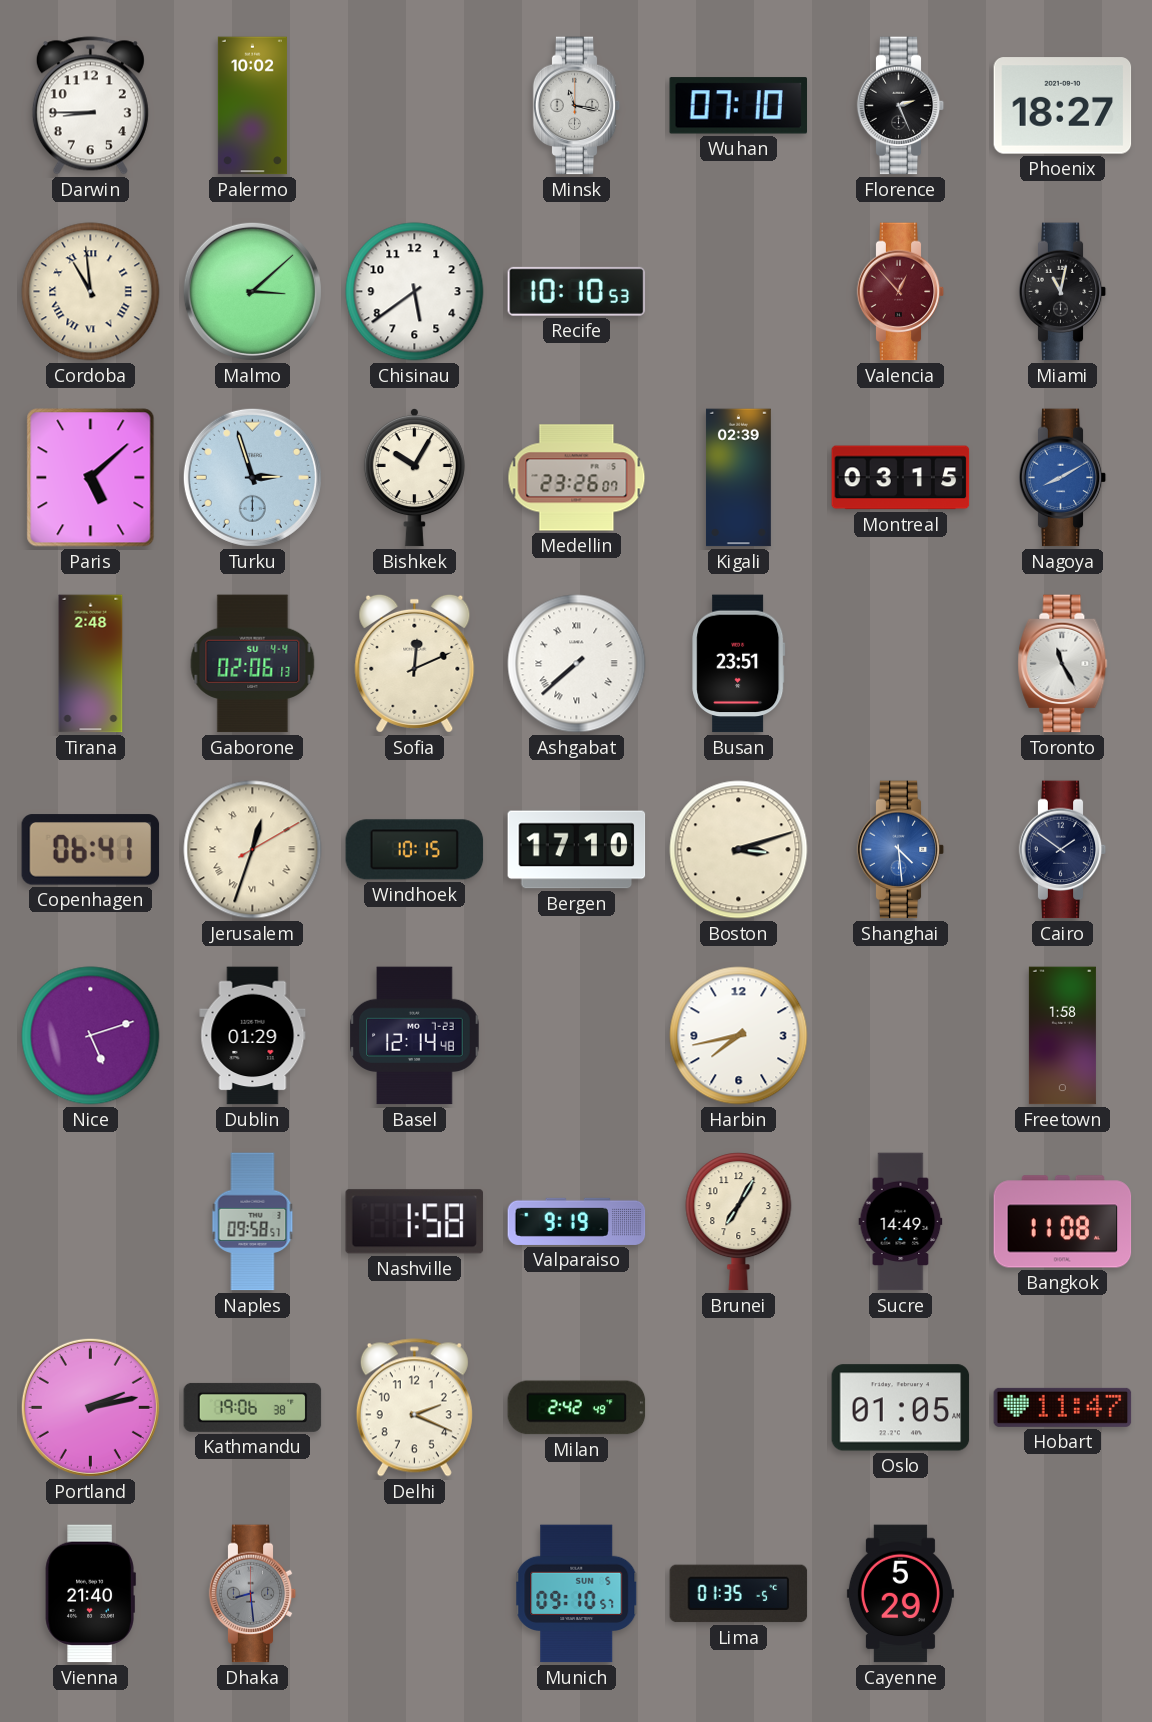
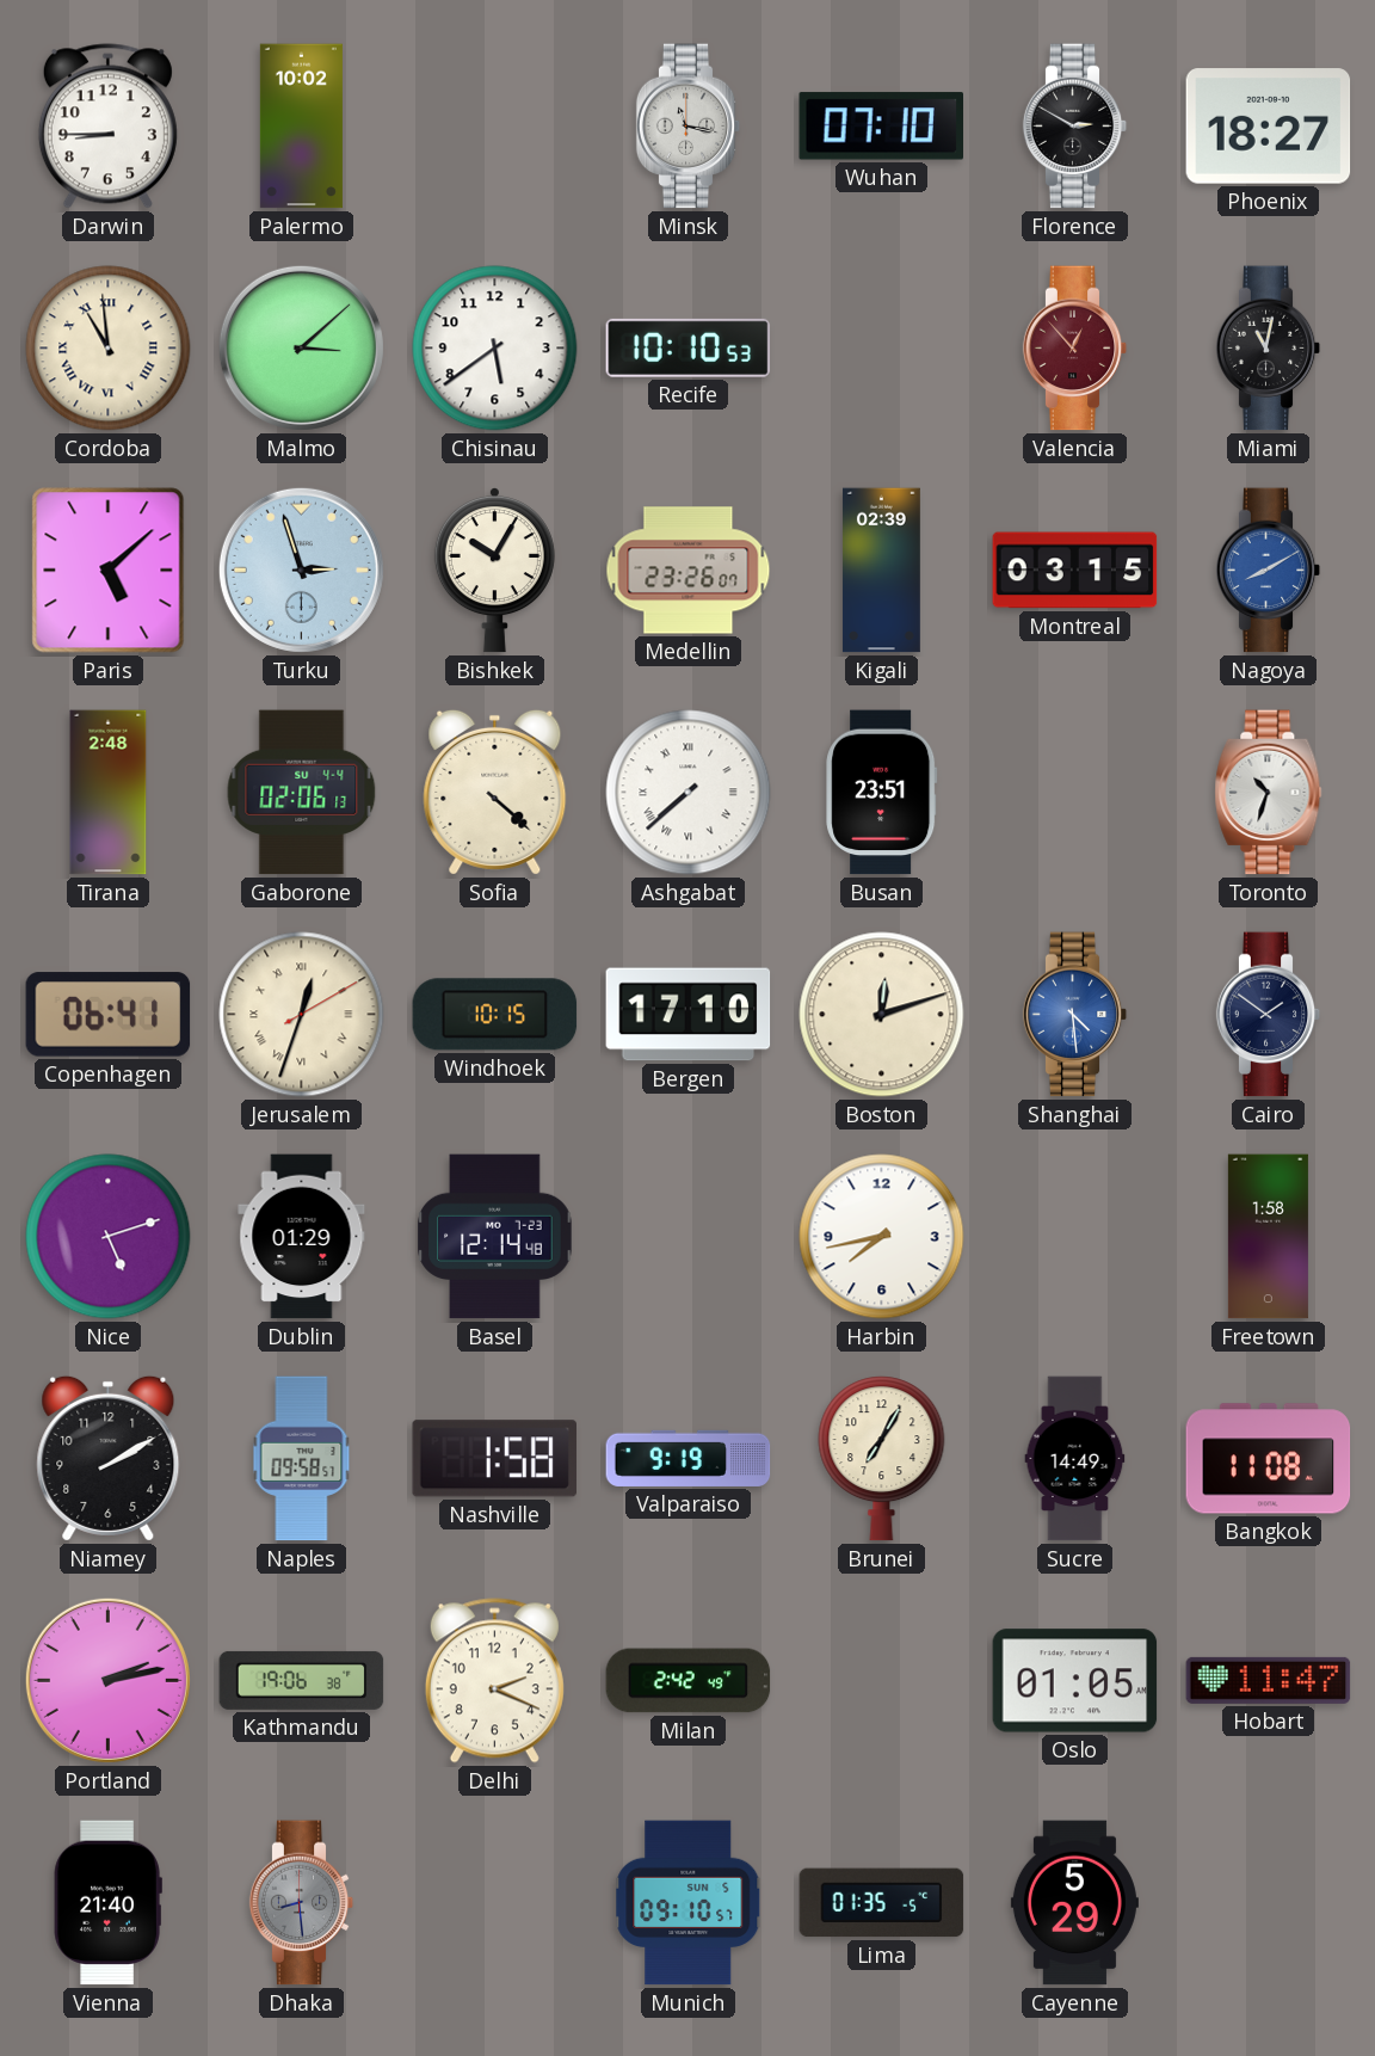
Florence: 2:26 -> 2:50
Sofia: 12:11 -> 4:22
Toronto: 11:25 -> 10:33
Boston: 3:12 -> 12:12
Niamey: none -> 2:10
